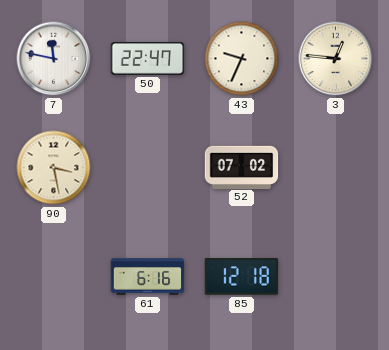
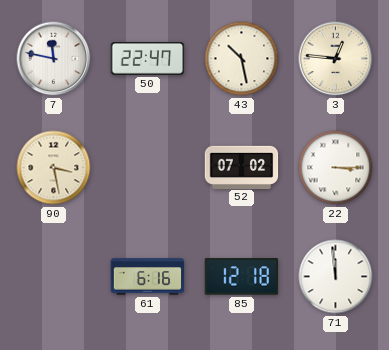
43: 9:34 -> 10:28
22: none -> 3:15
71: none -> 11:59
